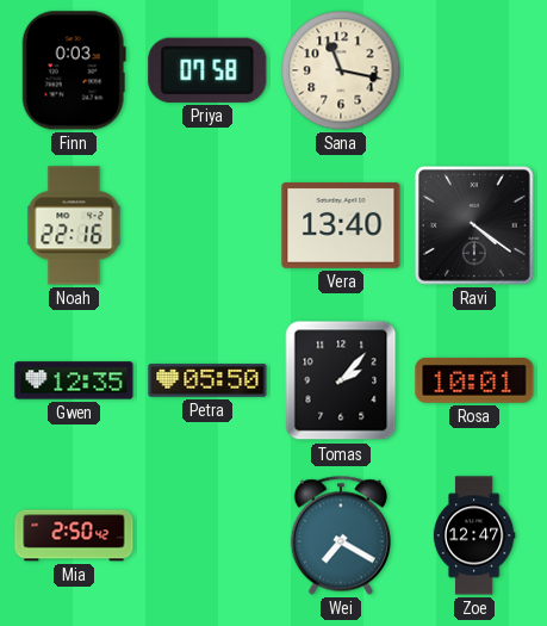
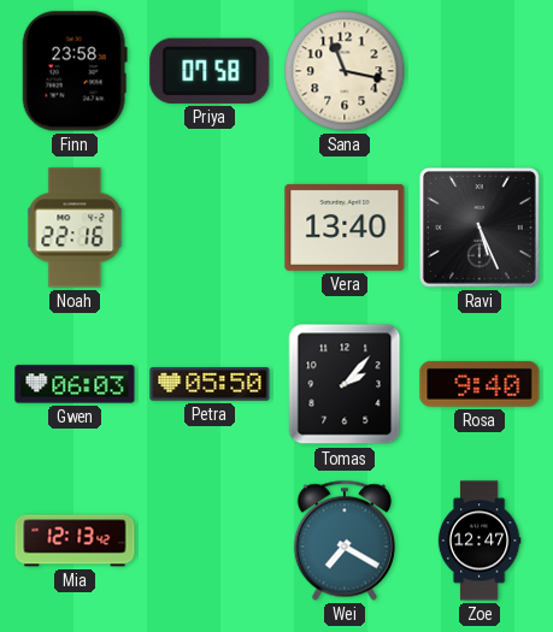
Finn: 0:03 -> 23:58
Ravi: 4:21 -> 5:26
Gwen: 12:35 -> 06:03
Rosa: 10:01 -> 9:40
Mia: 2:50 -> 12:13
